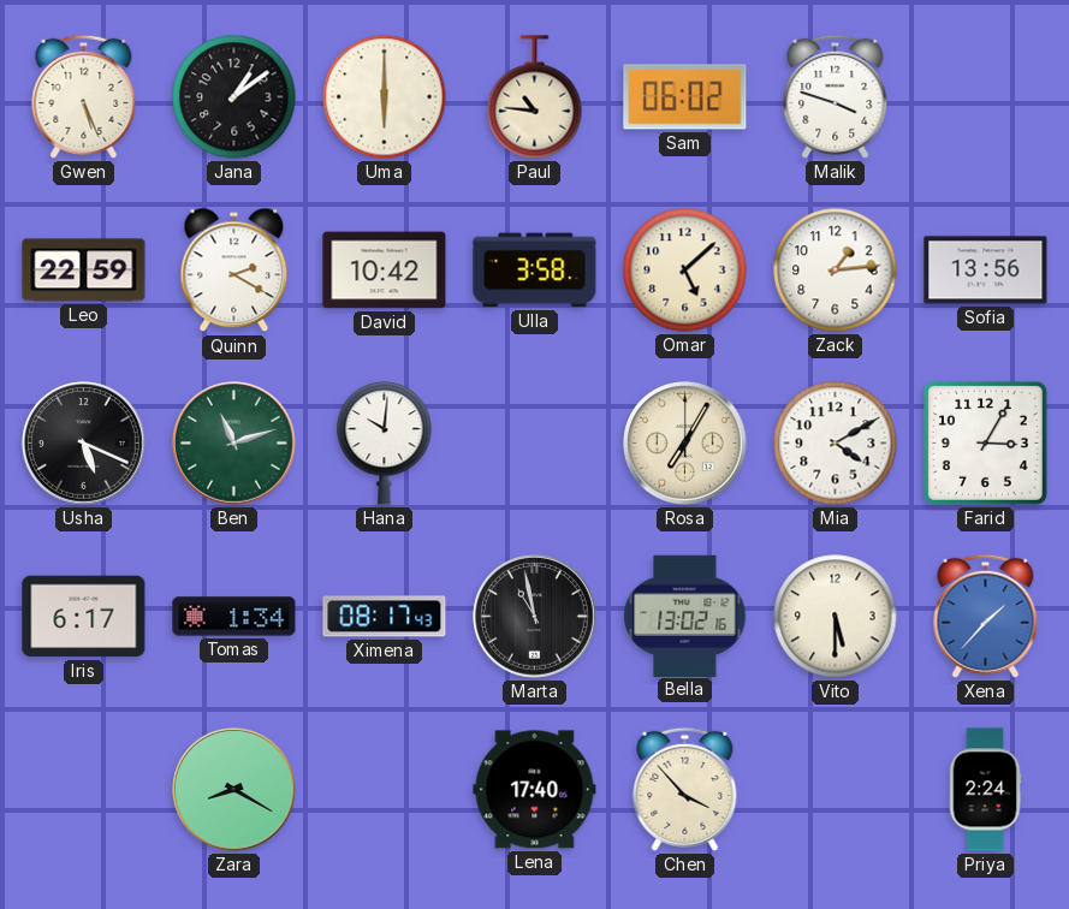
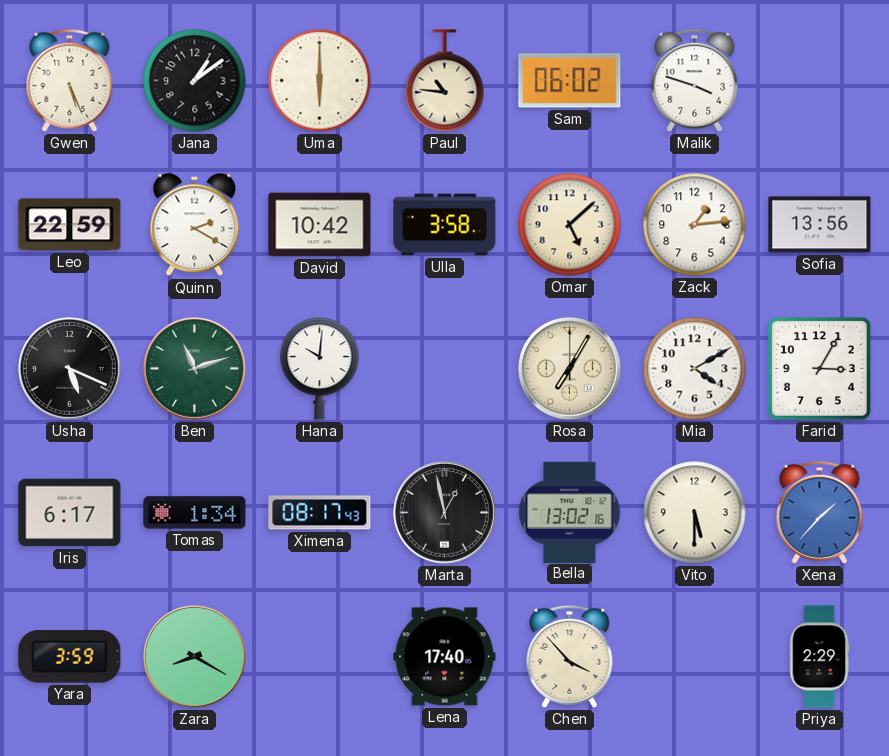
Marta: 10:58 -> 12:58
Yara: none -> 3:59
Priya: 2:24 -> 2:29
